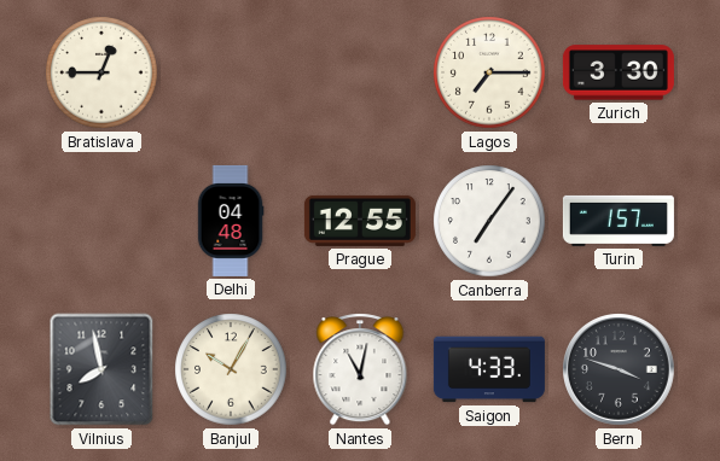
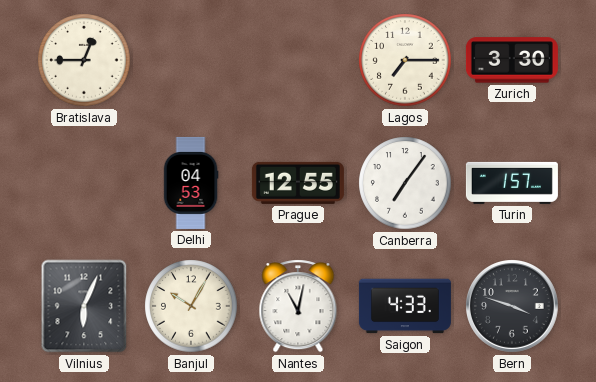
Delhi: 04:48 -> 04:53
Vilnius: 7:58 -> 6:04
